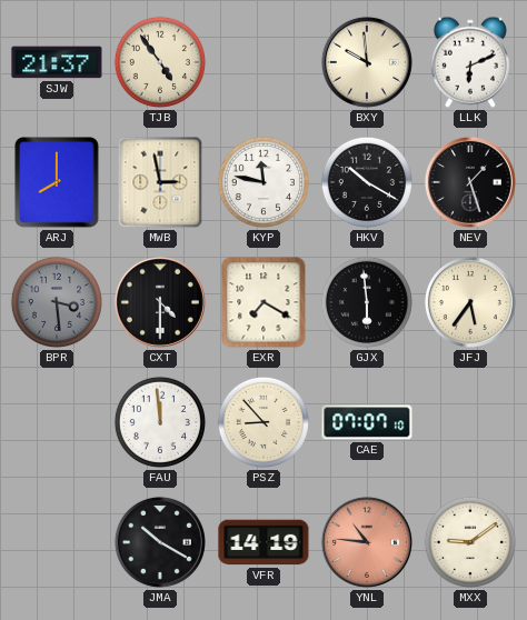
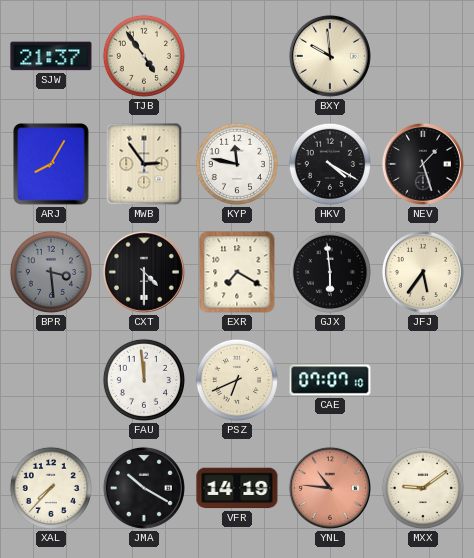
LLK: 6:11 -> none
ARJ: 8:00 -> 8:05
MWB: 2:58 -> 2:54
HKV: 10:20 -> 4:20
PSZ: 8:53 -> 6:41
XAL: none -> 7:37
